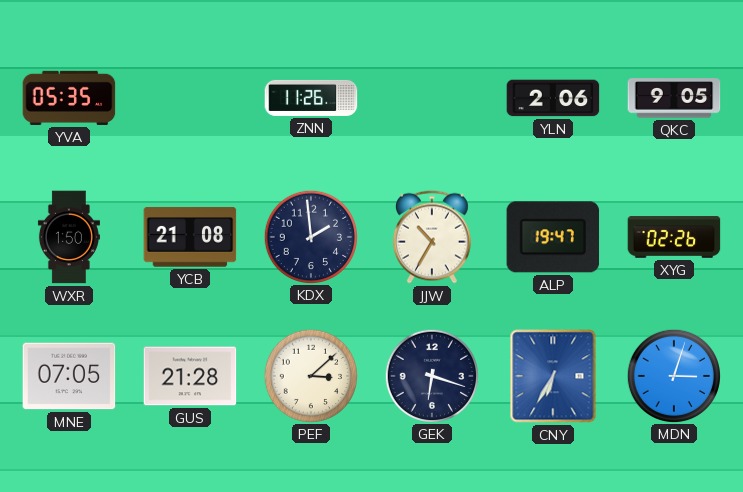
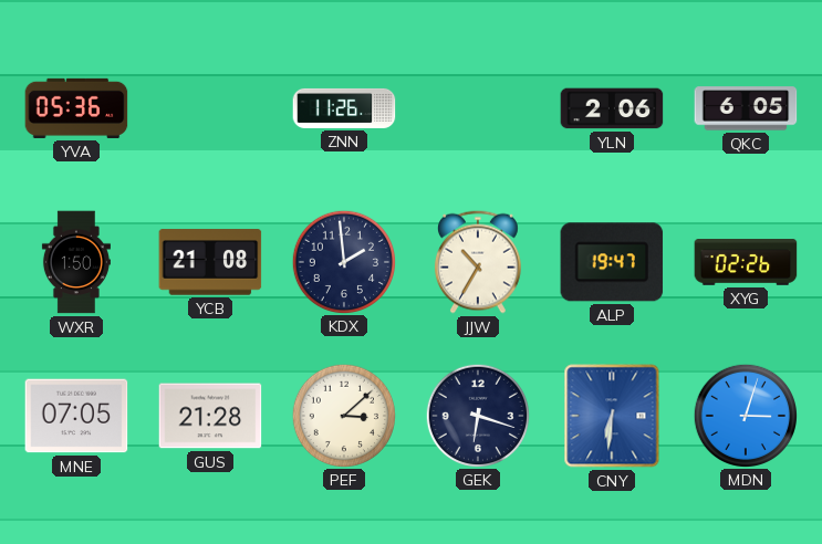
YVA: 05:35 -> 05:36
QKC: 9:05 -> 6:05
CNY: 6:35 -> 6:31
